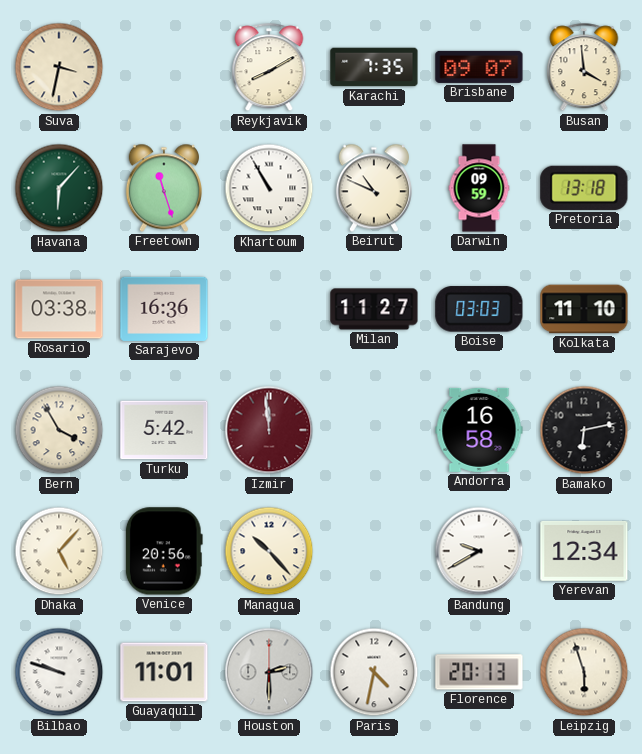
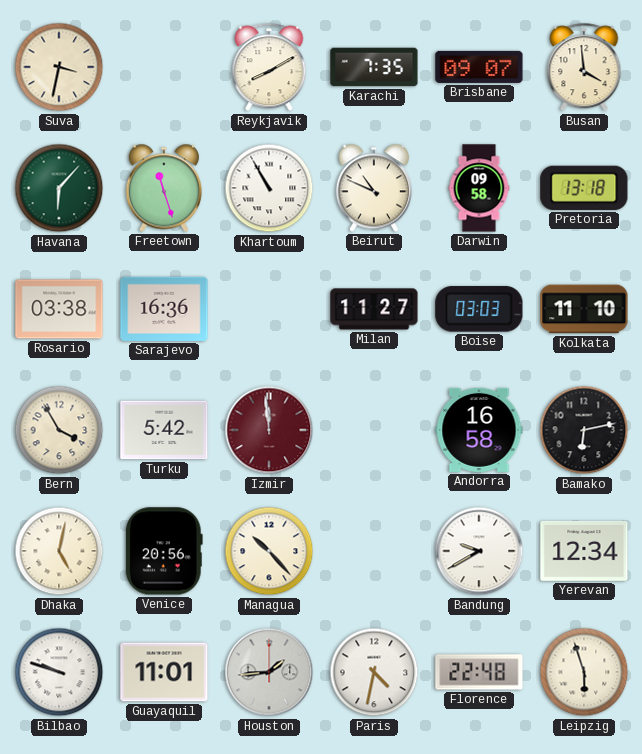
Darwin: 09:59 -> 09:58
Dhaka: 5:07 -> 5:02
Houston: 2:30 -> 1:44
Florence: 20:13 -> 22:48
